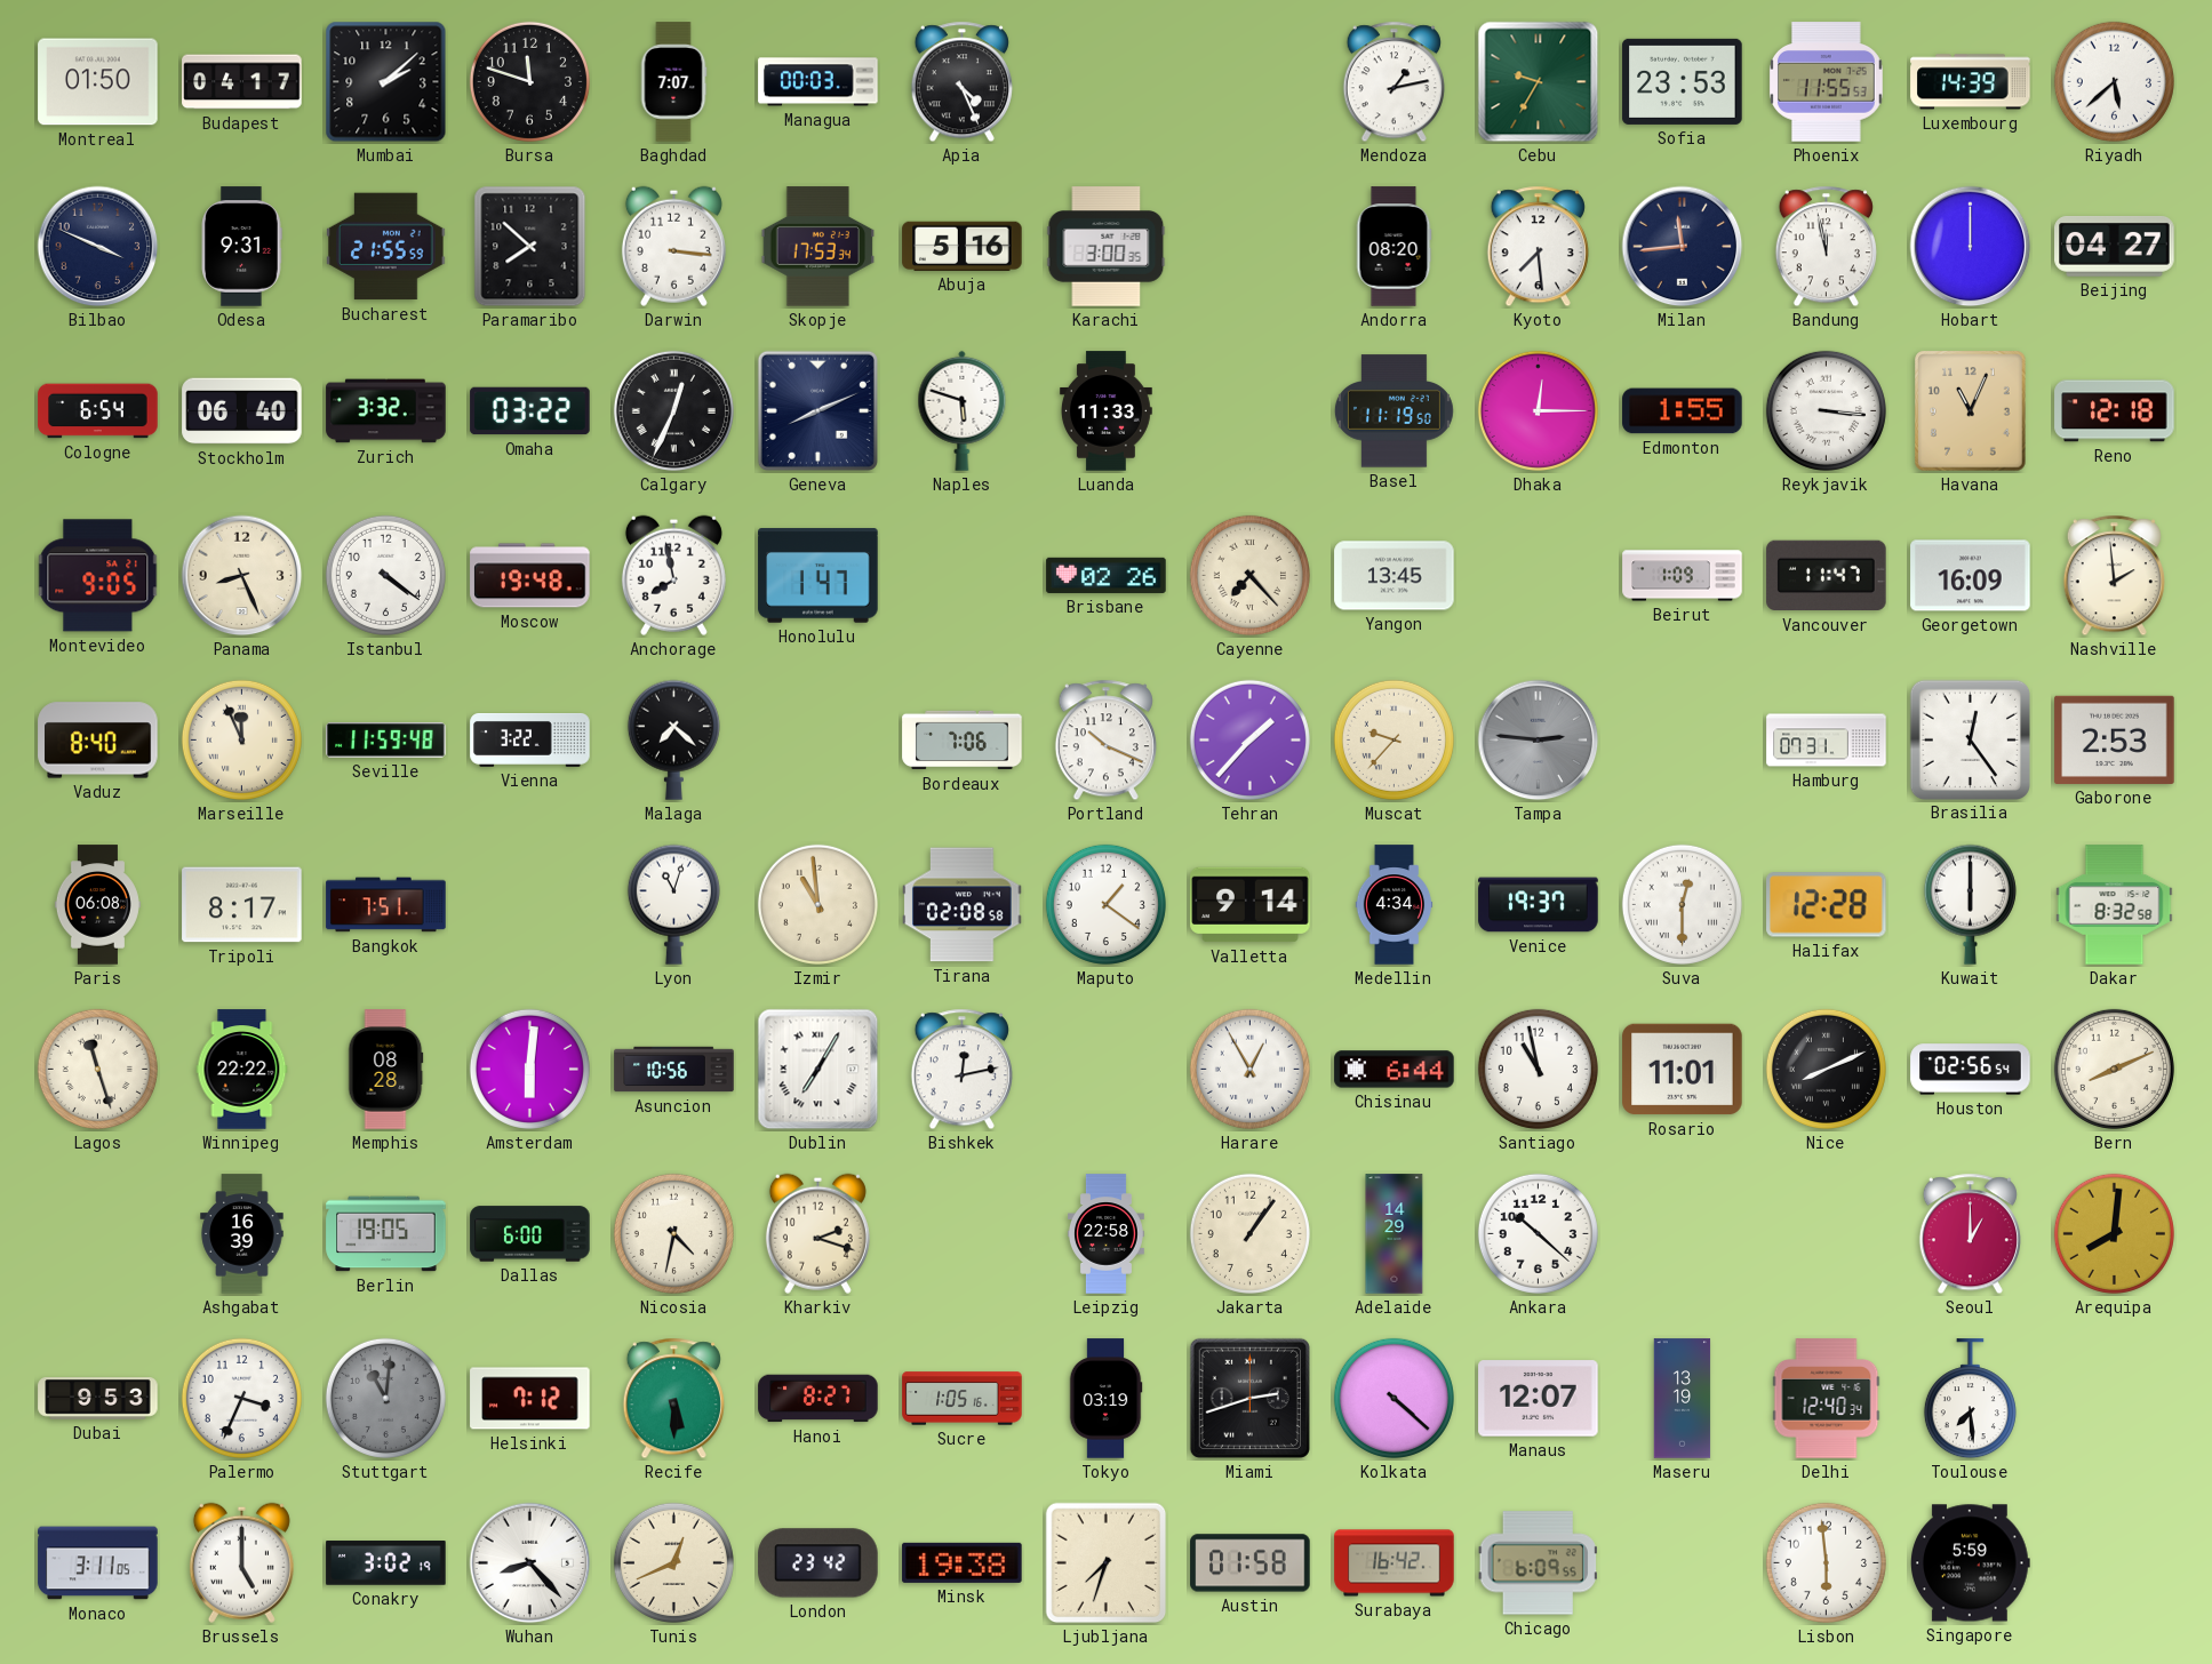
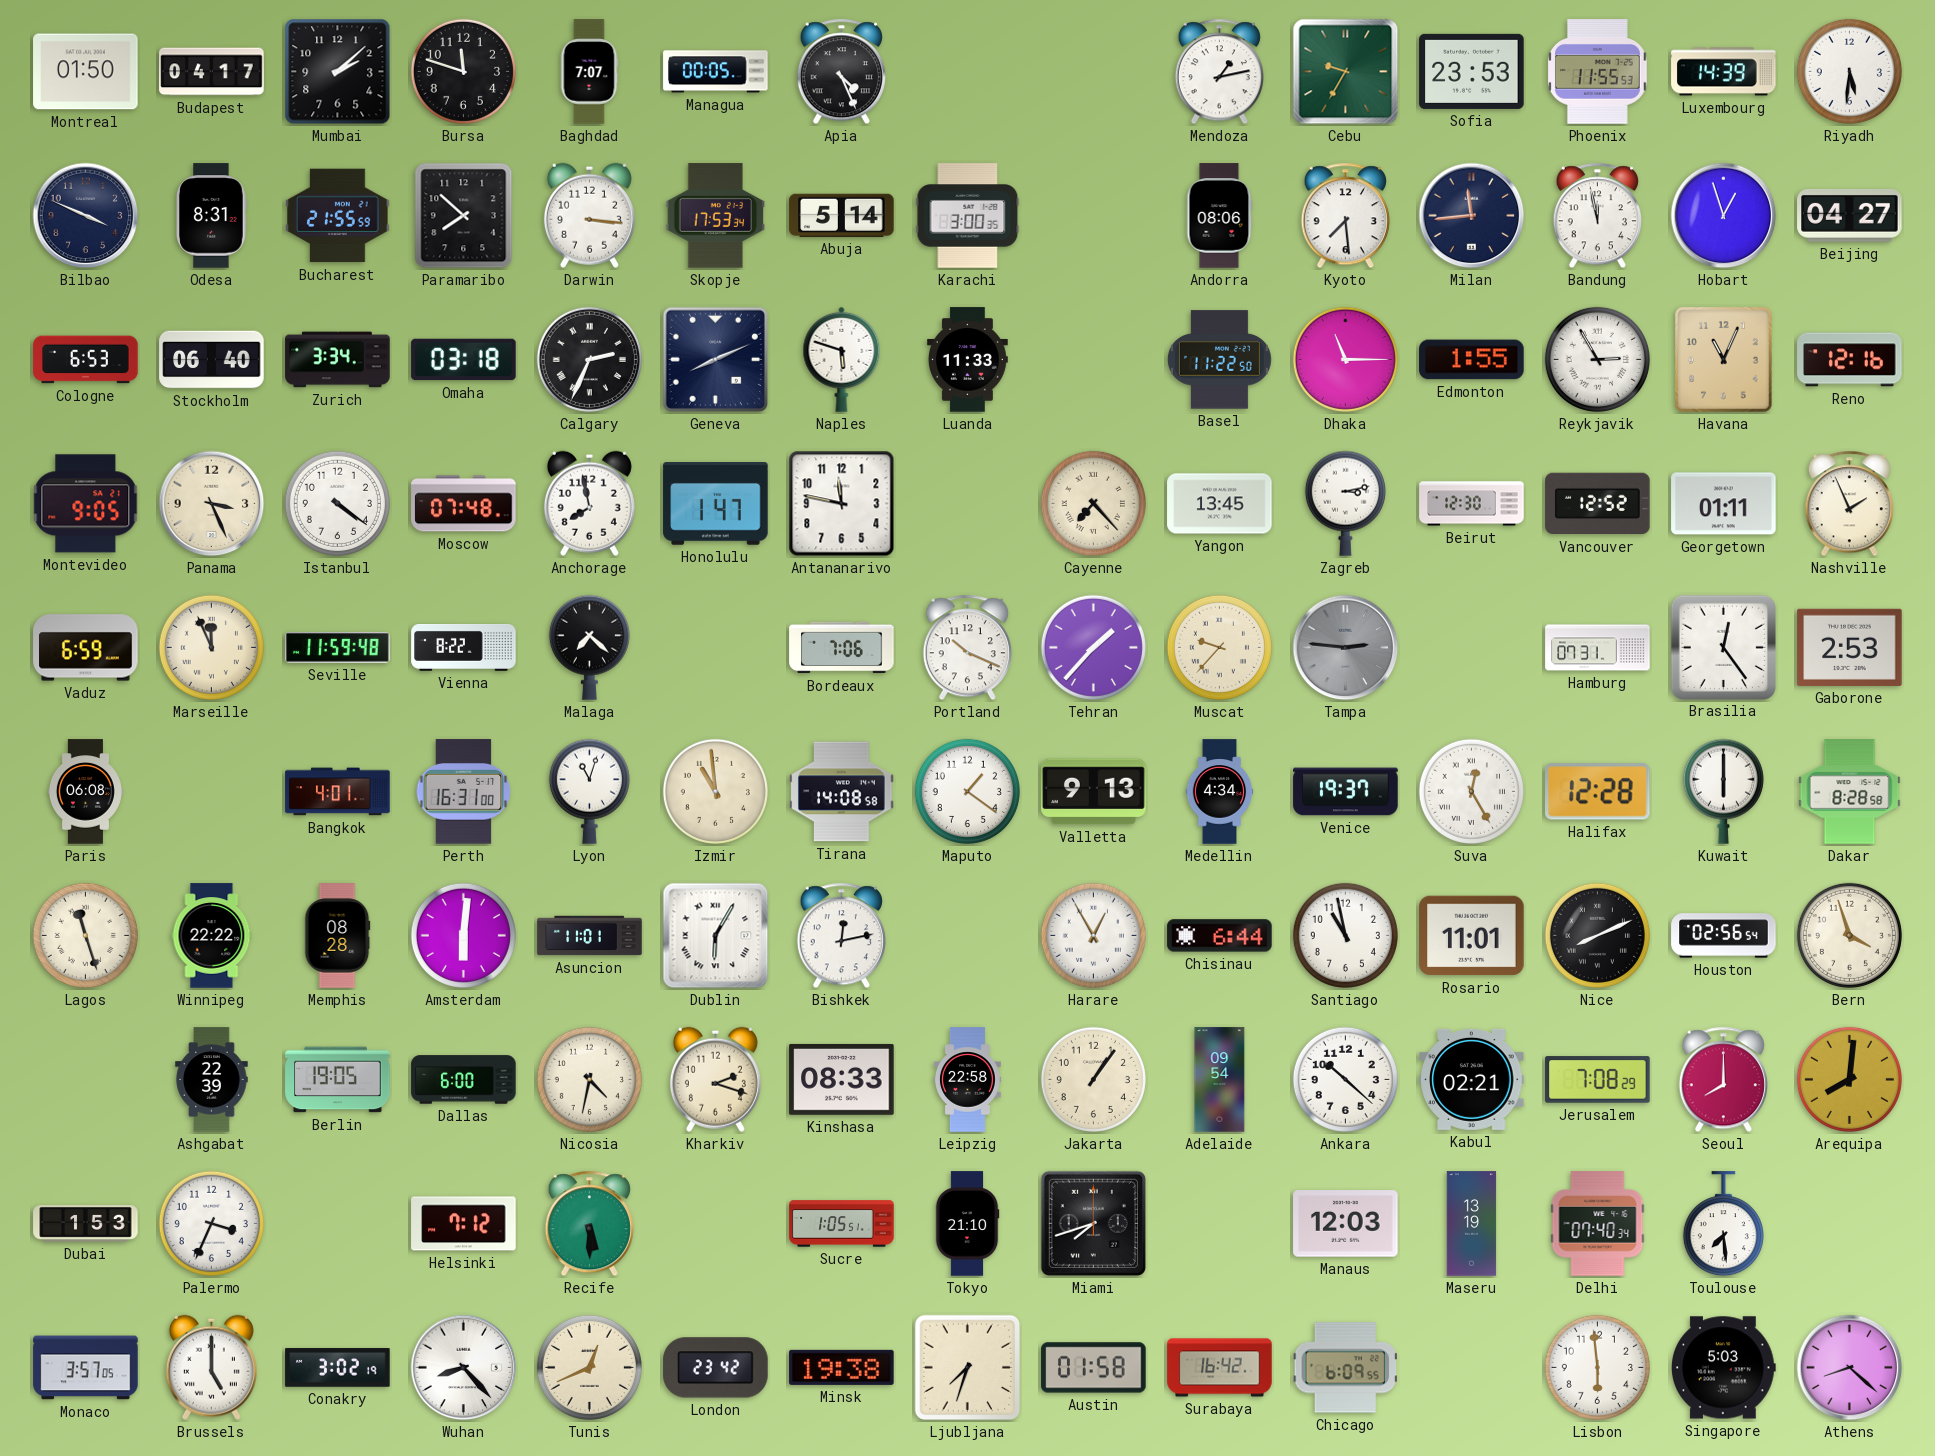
Managua: 00:03 -> 00:05
Riyadh: 5:38 -> 5:31
Odesa: 9:31 -> 8:31
Abuja: 5:16 -> 5:14
Andorra: 08:20 -> 08:06
Hobart: 12:00 -> 12:57
Cologne: 6:54 -> 6:53
Zurich: 3:32 -> 3:34
Omaha: 03:22 -> 03:18
Calgary: 12:34 -> 2:34
Basel: 11:19 -> 11:22
Dhaka: 12:15 -> 11:15
Reykjavik: 3:16 -> 2:55
Reno: 12:18 -> 12:16
Panama: 8:26 -> 3:26
Moscow: 19:48 -> 07:48
Antananarivo: none -> 11:47
Brisbane: 02:26 -> none
Zagreb: none -> 3:13
Beirut: 1:09 -> 12:30
Vancouver: 11:47 -> 12:52
Georgetown: 16:09 -> 01:11
Nashville: 1:59 -> 1:56
Vaduz: 8:40 -> 6:59
Vienna: 3:22 -> 8:22
Tripoli: 8:17 -> none
Bangkok: 7:51 -> 4:01
Perth: none -> 16:31
Tirana: 02:08 -> 14:08
Valletta: 9:14 -> 9:13
Suva: 12:30 -> 12:25
Dakar: 8:32 -> 8:28
Asuncion: 10:56 -> 11:01
Dublin: 7:05 -> 6:05
Bern: 8:11 -> 3:57
Ashgabat: 16:39 -> 22:39
Kinshasa: none -> 08:33
Adelaide: 14:29 -> 09:54
Kabul: none -> 02:21
Jerusalem: none -> 7:08
Seoul: 1:00 -> 8:00
Dubai: 9:53 -> 1:53
Stuttgart: 11:01 -> none
Hanoi: 8:27 -> none
Sucre: 1:05:16 -> 1:05:51
Tokyo: 03:19 -> 21:10
Miami: 2:42 -> 7:42
Kolkata: 4:22 -> none
Manaus: 12:07 -> 12:03
Delhi: 12:40 -> 07:40
Monaco: 3:11 -> 3:57
Singapore: 5:59 -> 5:03
Athens: none -> 8:22
